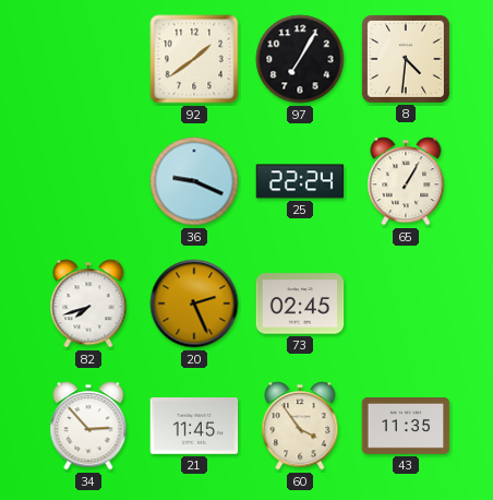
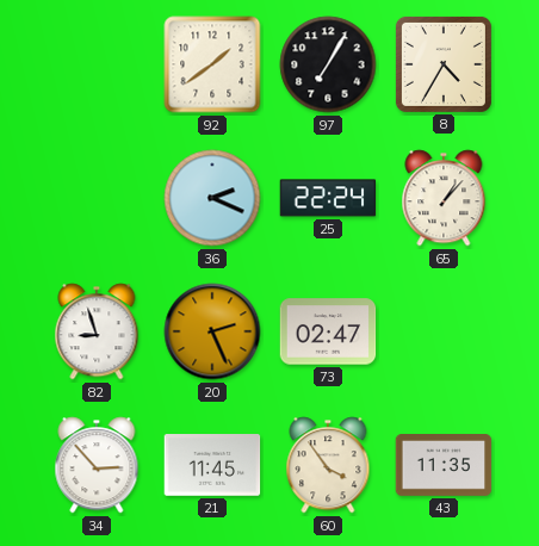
8: 4:31 -> 4:35
36: 9:19 -> 2:19
65: 1:05 -> 1:07
82: 7:42 -> 8:57
73: 02:45 -> 02:47
